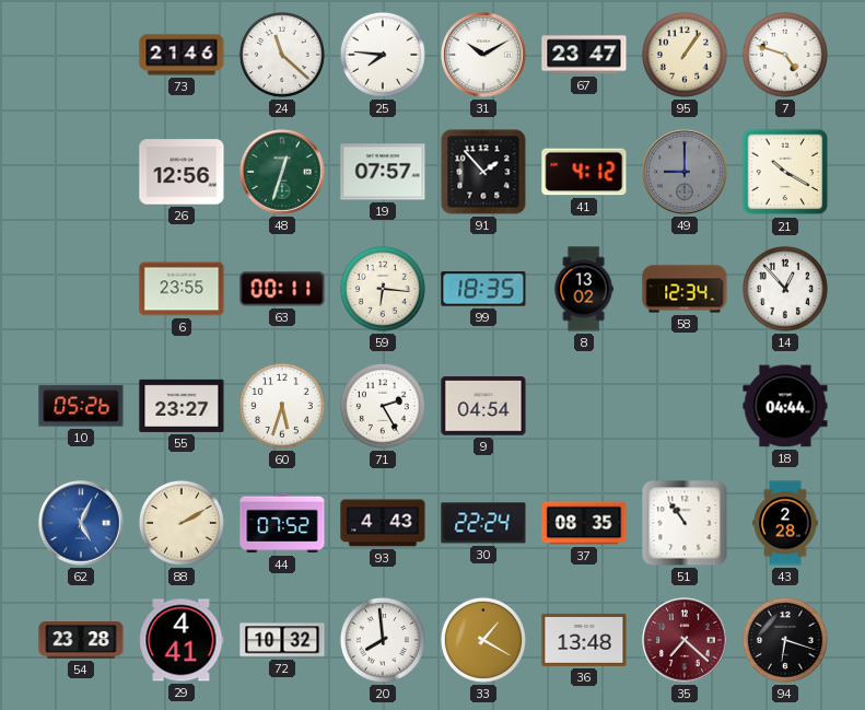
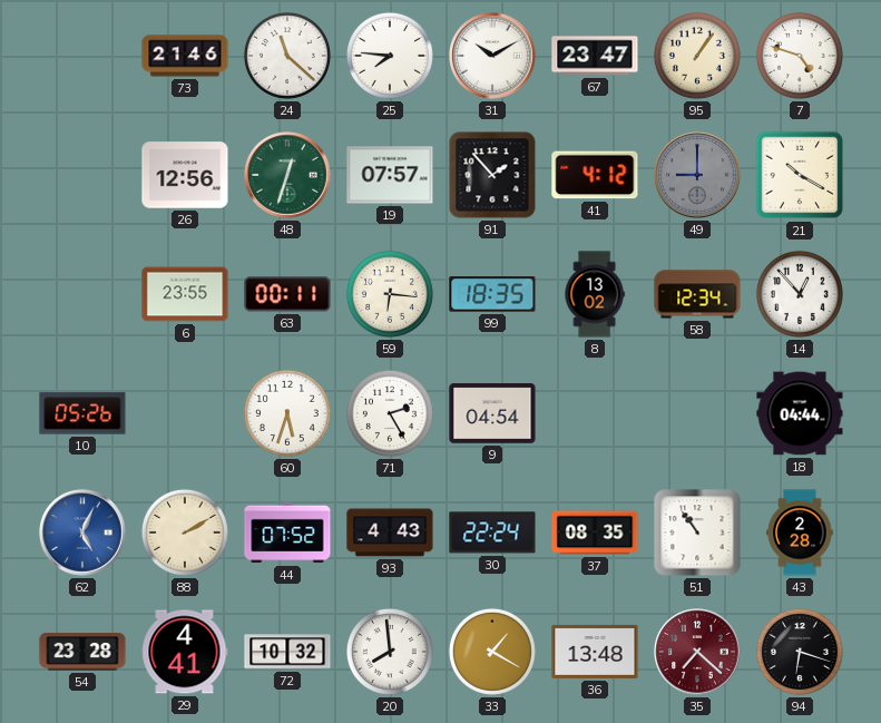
55: 23:27 -> none
